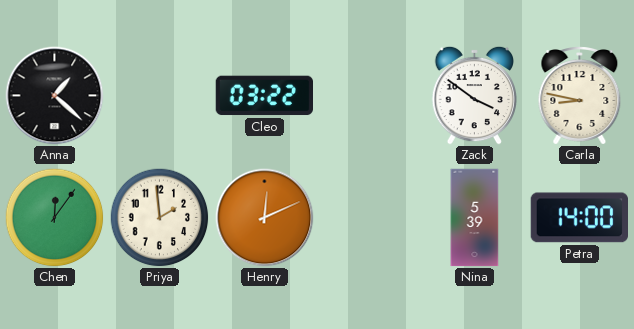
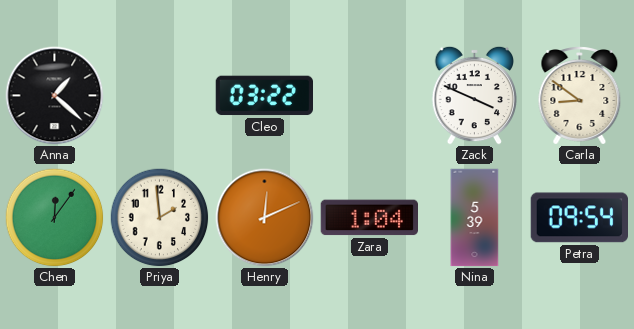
Zack: 3:51 -> 3:49
Carla: 8:47 -> 8:51
Zara: none -> 1:04
Petra: 14:00 -> 09:54
